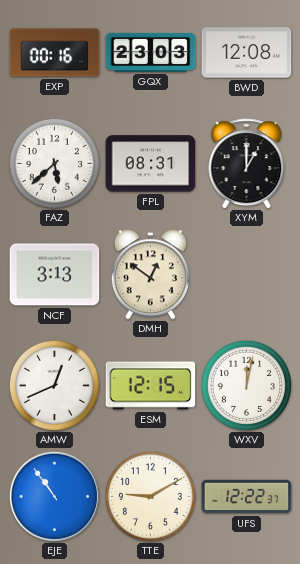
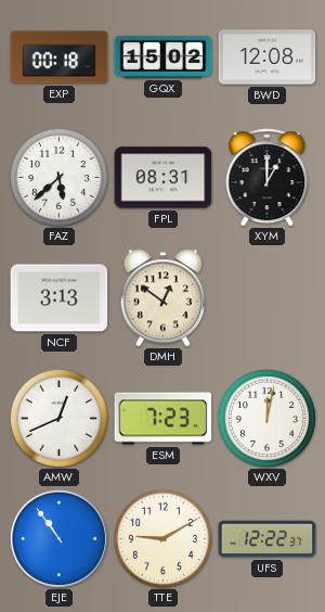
EXP: 00:16 -> 00:18
GQX: 23:03 -> 15:02
ESM: 12:15 -> 7:23
